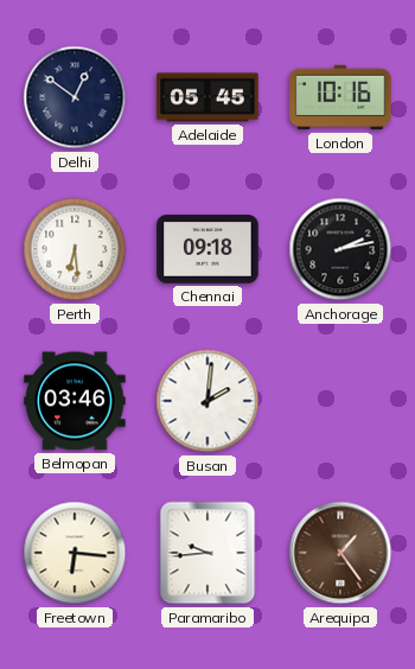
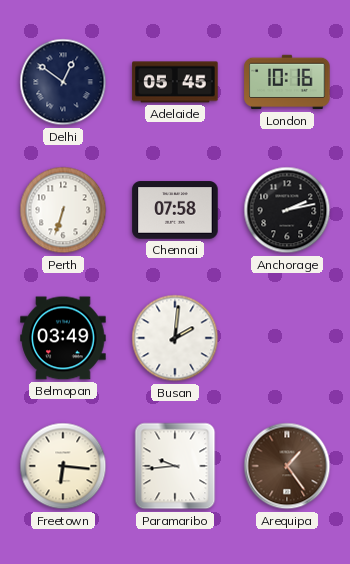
Perth: 6:29 -> 6:33
Chennai: 09:18 -> 07:58
Belmopan: 03:46 -> 03:49
